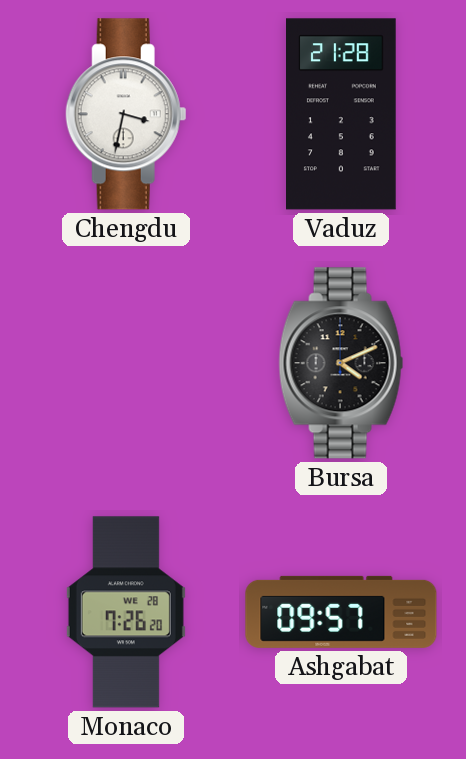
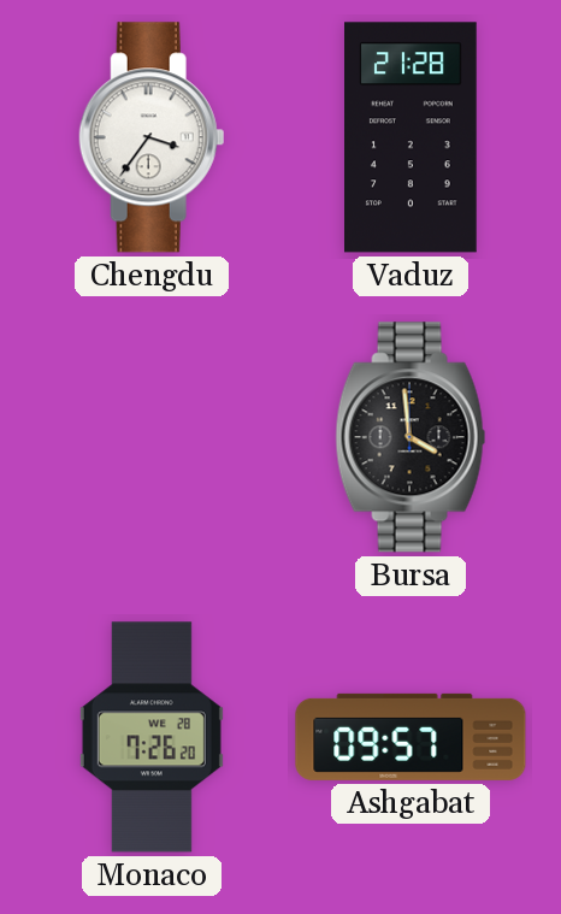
Chengdu: 3:32 -> 3:36
Bursa: 4:11 -> 3:59
